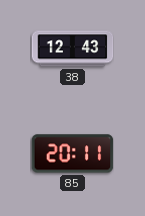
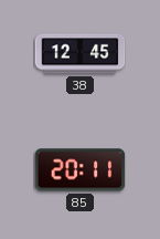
38: 12:43 -> 12:45
